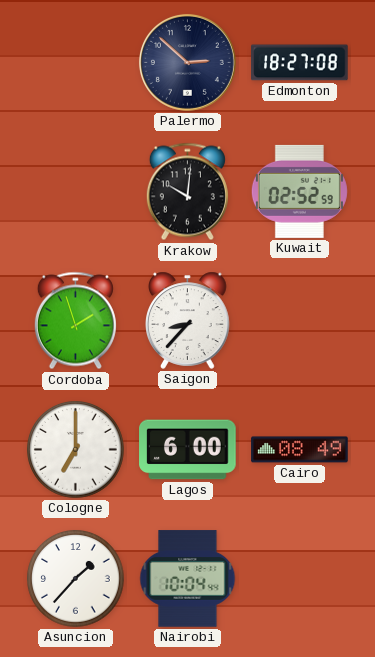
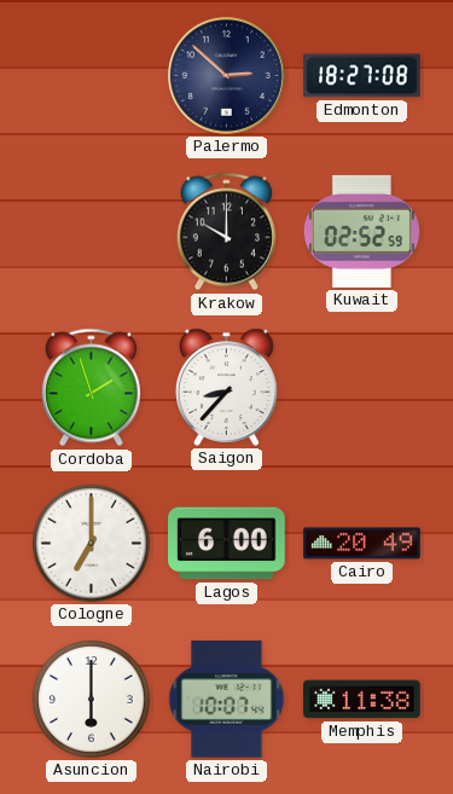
Krakow: 10:01 -> 10:00
Cairo: 08:49 -> 20:49
Asuncion: 1:37 -> 6:00
Nairobi: 10:04 -> 10:07
Memphis: none -> 11:38
